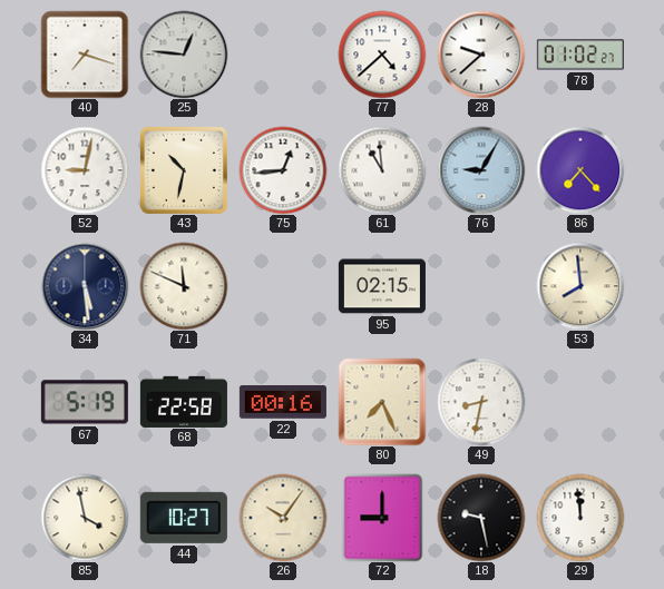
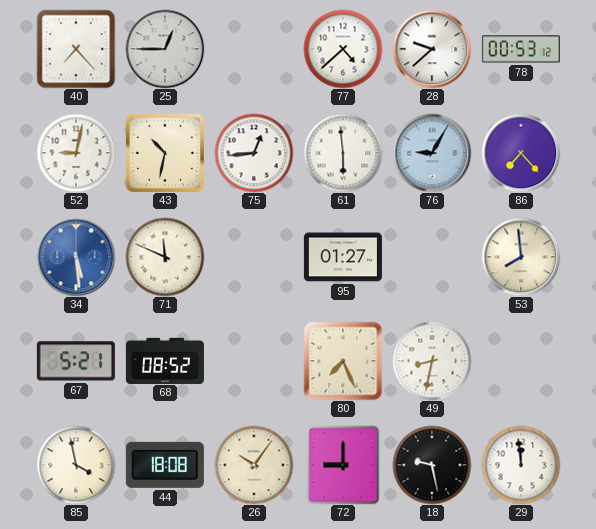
40: 7:18 -> 7:23
25: 12:46 -> 12:45
78: 01:02 -> 00:53
61: 10:59 -> 5:59
34 dial: navy -> blue
95: 02:15 -> 01:27
67: 5:19 -> 5:21
68: 22:58 -> 08:52
22: 00:16 -> none
44: 10:27 -> 18:08
